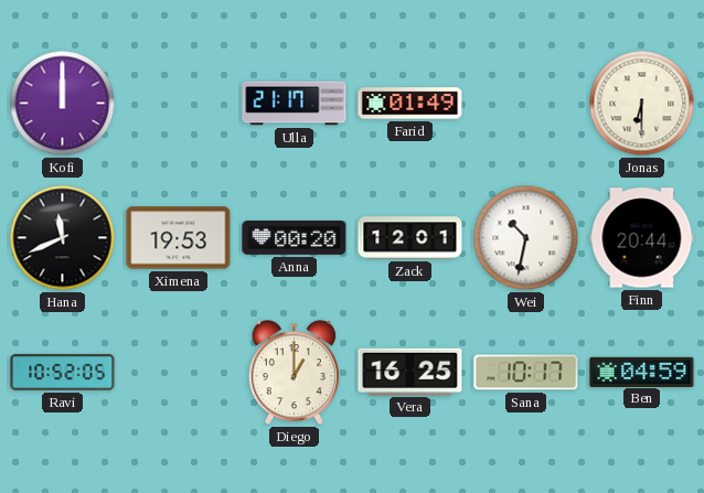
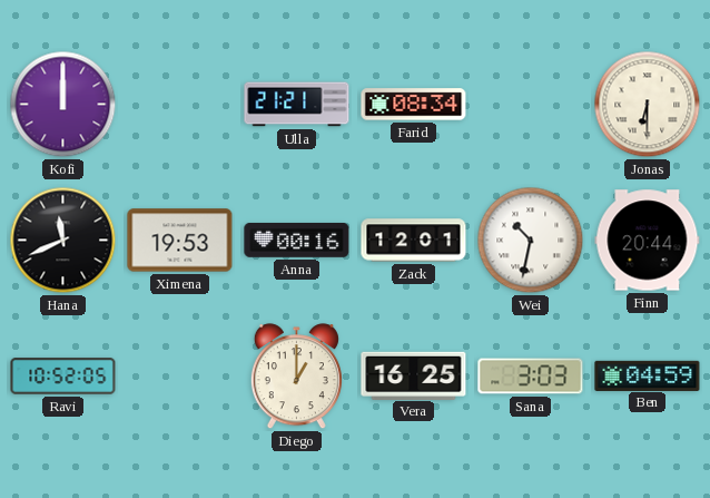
Ulla: 21:17 -> 21:21
Farid: 01:49 -> 08:34
Anna: 00:20 -> 00:16
Sana: 10:17 -> 3:03
